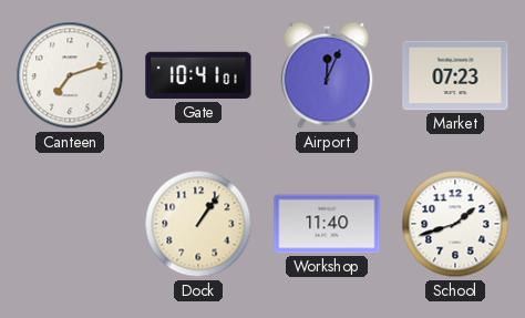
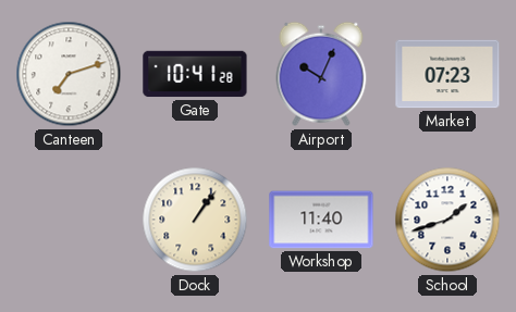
Gate: 10:41:01 -> 10:41:28
Airport: 12:04 -> 10:04
